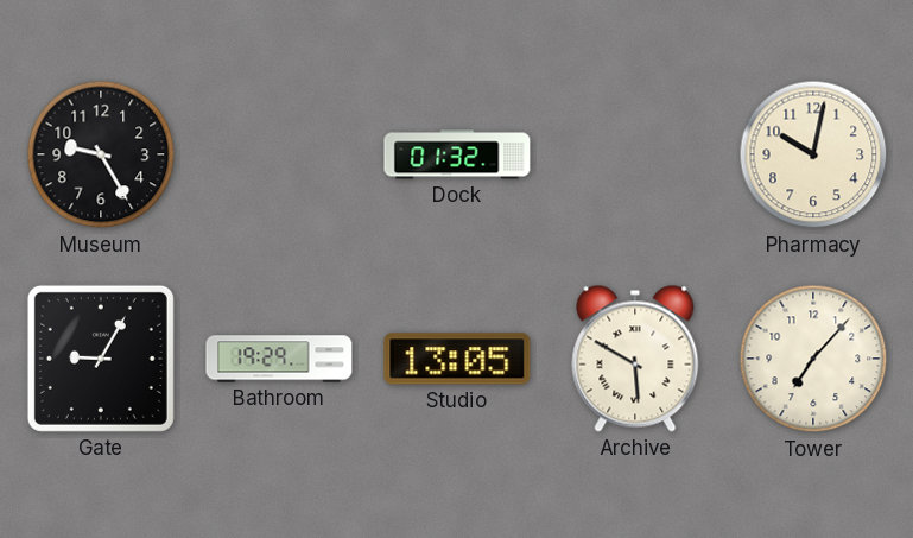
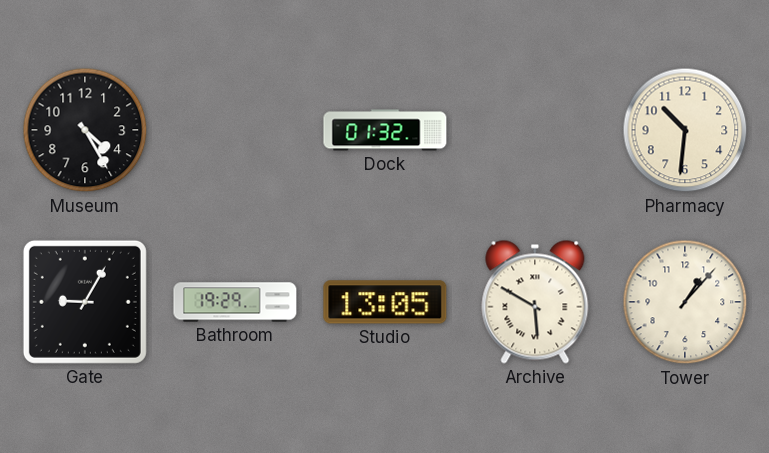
Museum: 9:25 -> 4:25
Pharmacy: 10:02 -> 10:31
Tower: 7:07 -> 1:07
